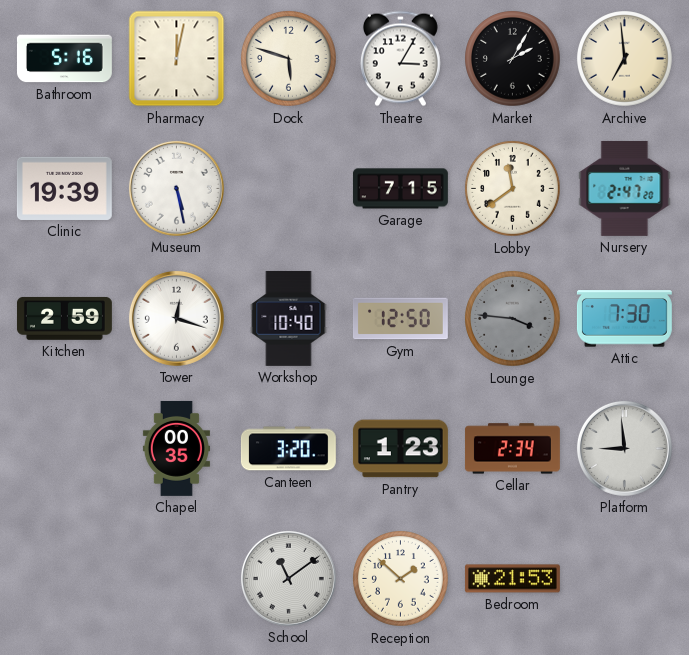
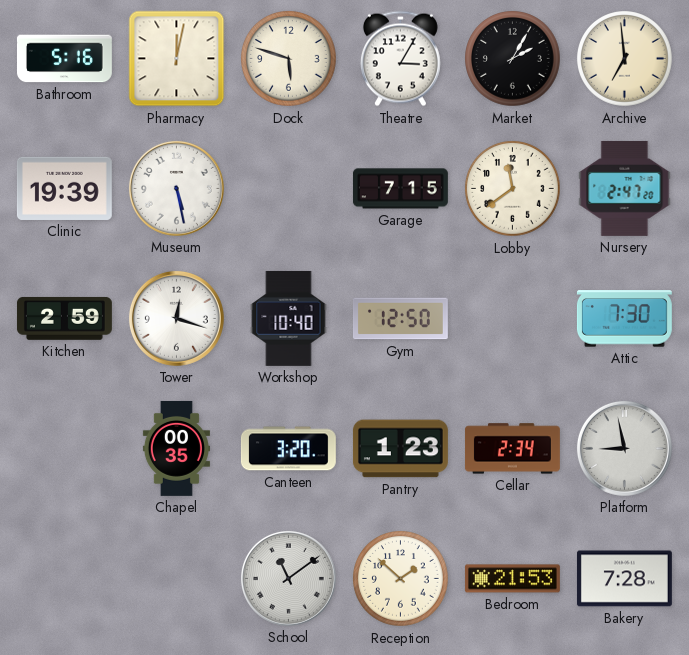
Lounge: 3:46 -> none
Platform: 8:59 -> 8:58
Bakery: none -> 7:28
